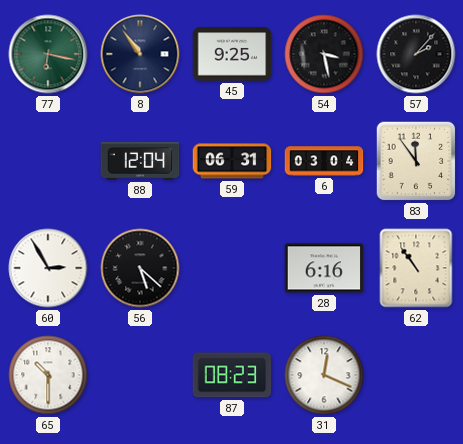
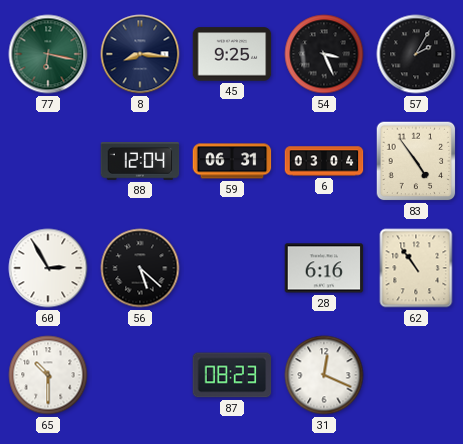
8: 10:54 -> 8:16
54: 3:28 -> 3:26
57: 2:07 -> 2:05
83: 11:54 -> 4:54
